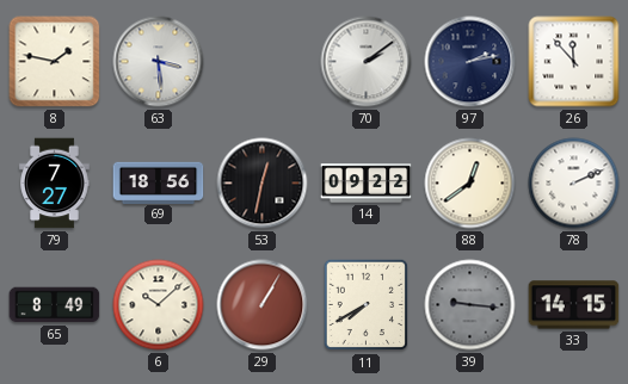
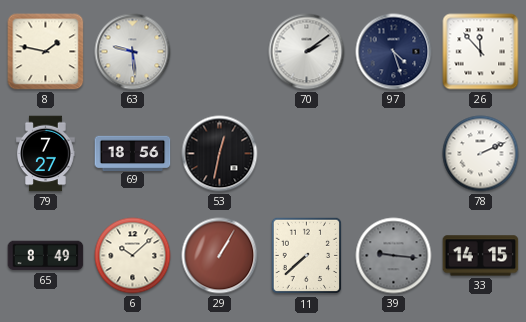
63: 3:29 -> 9:29
97: 2:13 -> 4:27
14: 09:22 -> none
88: 12:39 -> none
11: 7:40 -> 7:38
